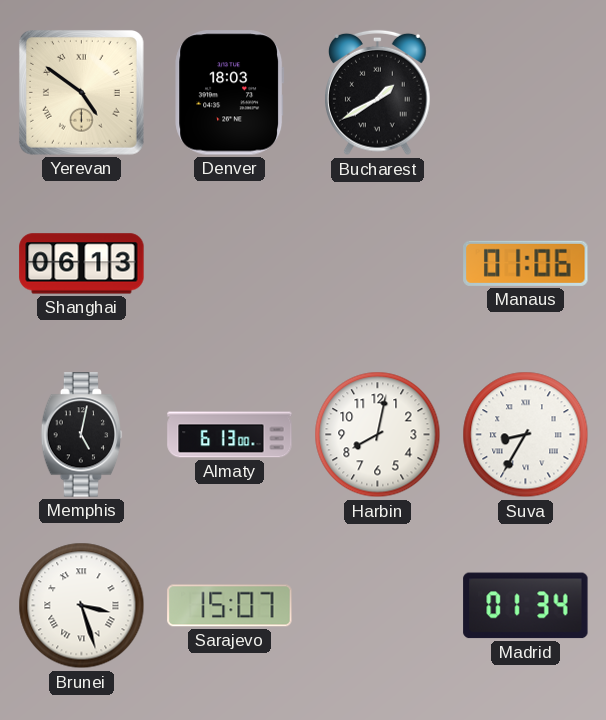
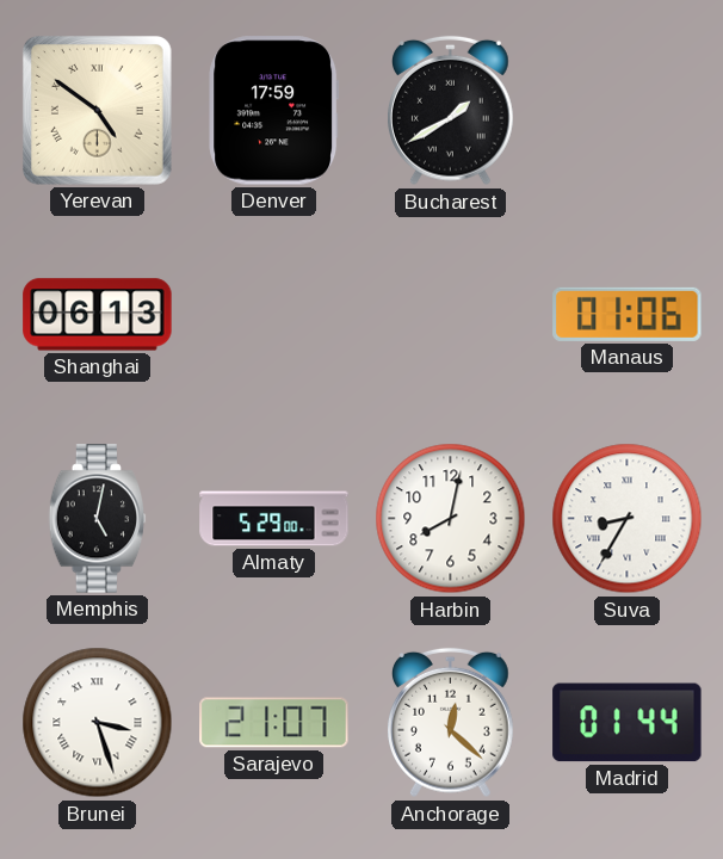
Denver: 18:03 -> 17:59
Almaty: 6:13 -> 5:29
Sarajevo: 15:07 -> 21:07
Anchorage: none -> 12:22
Madrid: 01:34 -> 01:44
